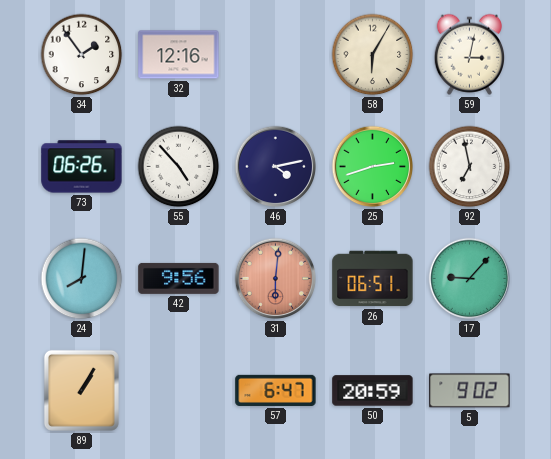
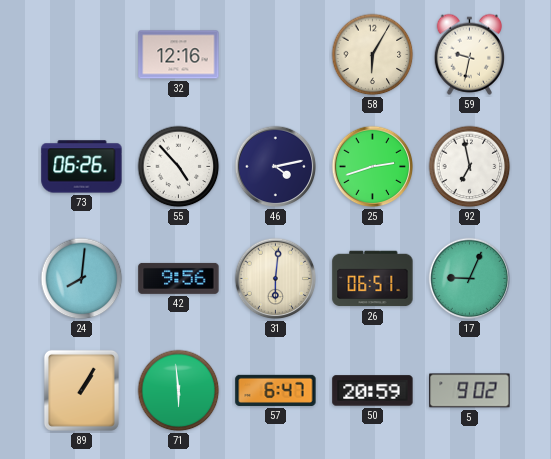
34: 1:54 -> none
59: 3:02 -> 9:32
31 dial: salmon -> cream
17: 9:07 -> 9:04
71: none -> 5:59
